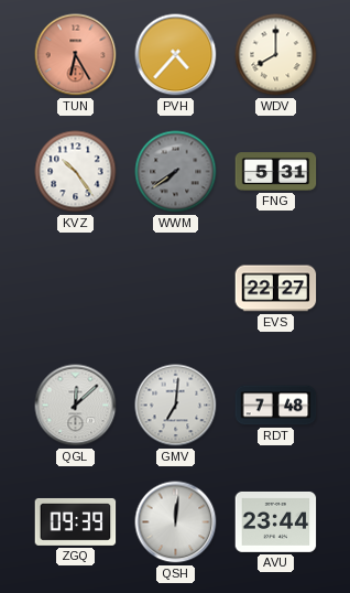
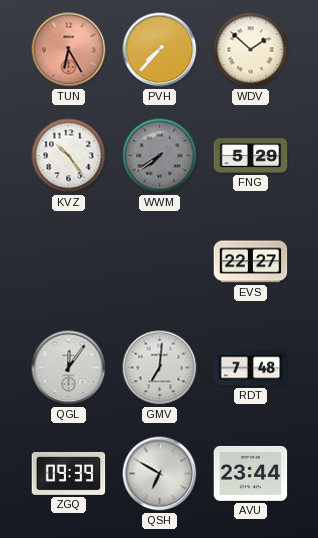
PVH: 4:37 -> 7:37
WDV: 8:00 -> 1:52
FNG: 5:31 -> 5:29
QGL: 12:08 -> 12:06
QSH: 12:01 -> 6:50
